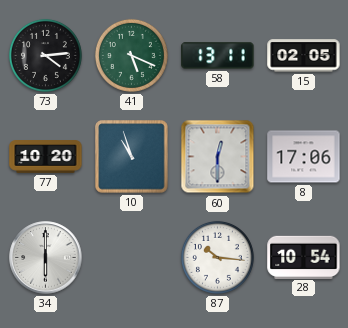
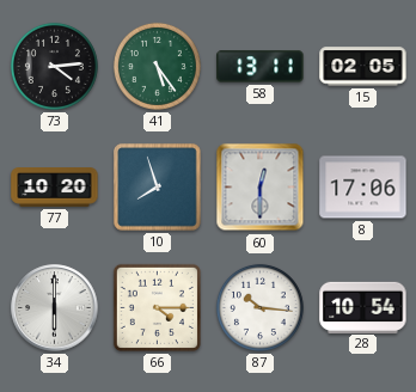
41: 5:19 -> 5:24
10: 10:57 -> 7:57
66: none -> 4:15
